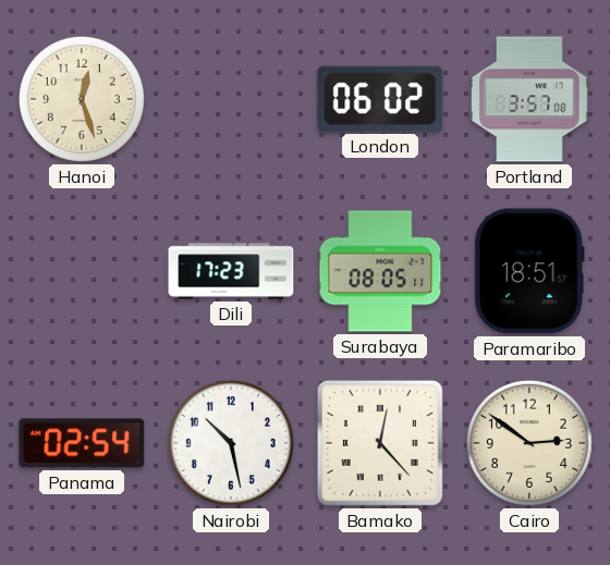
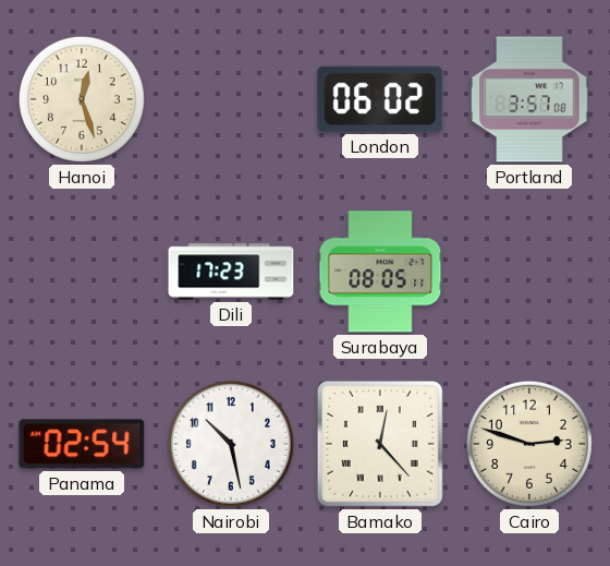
Paramaribo: 18:51 -> none
Cairo: 2:51 -> 2:48
